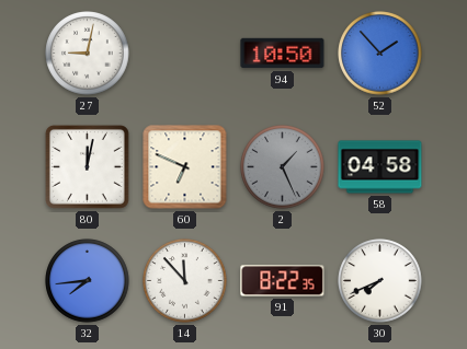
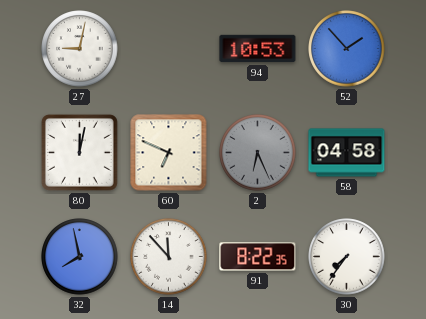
94: 10:50 -> 10:53
2: 1:26 -> 6:26
32: 7:44 -> 7:58
30: 7:41 -> 7:36
